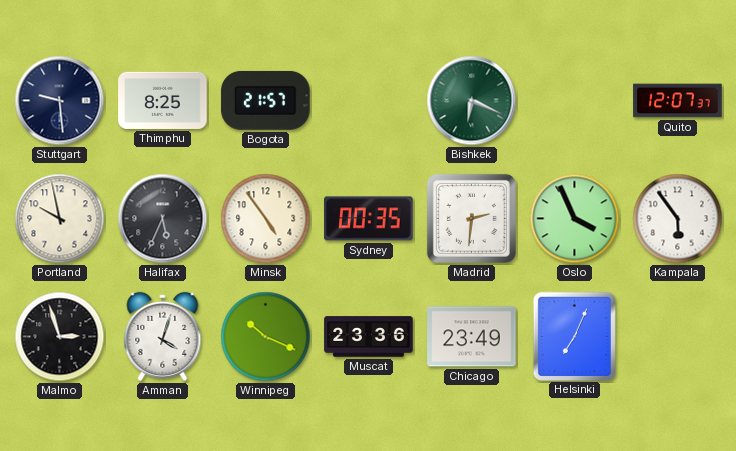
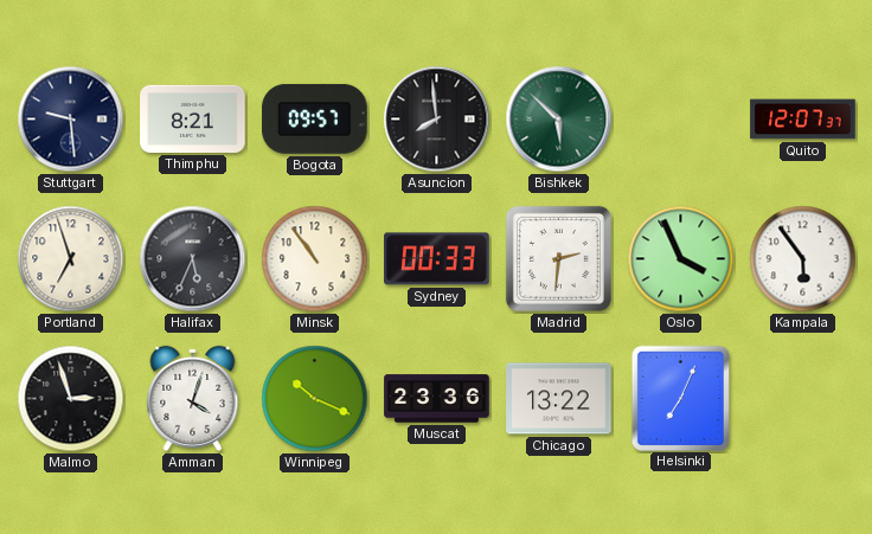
Thimphu: 8:25 -> 8:21
Bogota: 21:57 -> 09:57
Asuncion: none -> 7:59
Bishkek: 6:19 -> 5:52
Portland: 9:58 -> 6:57
Minsk: 4:54 -> 10:54
Sydney: 00:35 -> 00:33
Chicago: 23:49 -> 13:22
